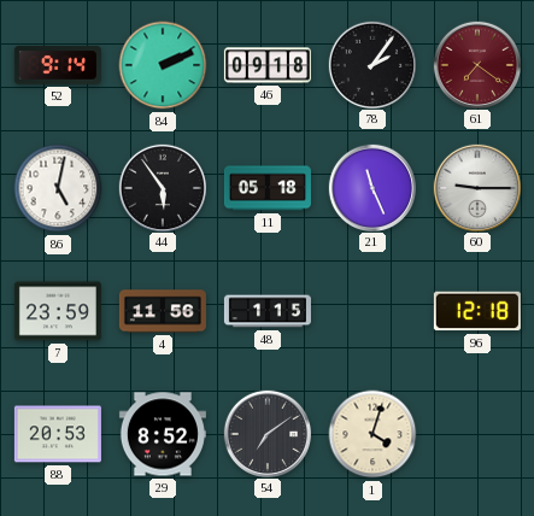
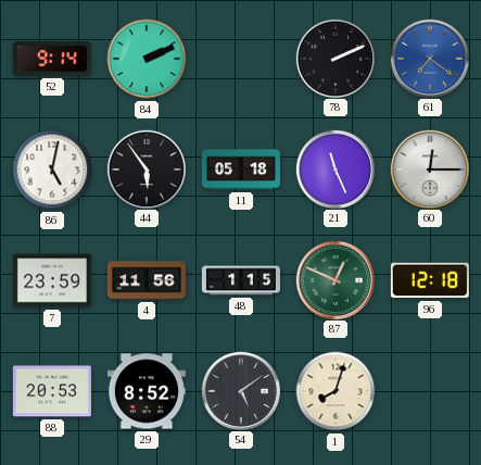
46: 09:18 -> none
78: 2:06 -> 2:11
61 dial: burgundy -> blue
60: 9:15 -> 12:15
87: none -> 12:49
54: 7:09 -> 5:09
1: 4:03 -> 8:03
